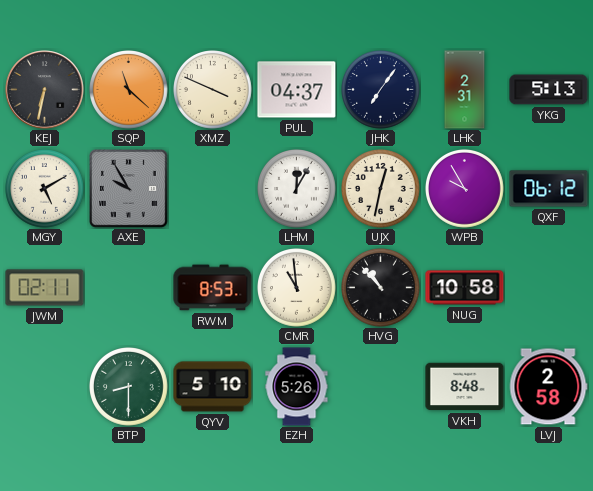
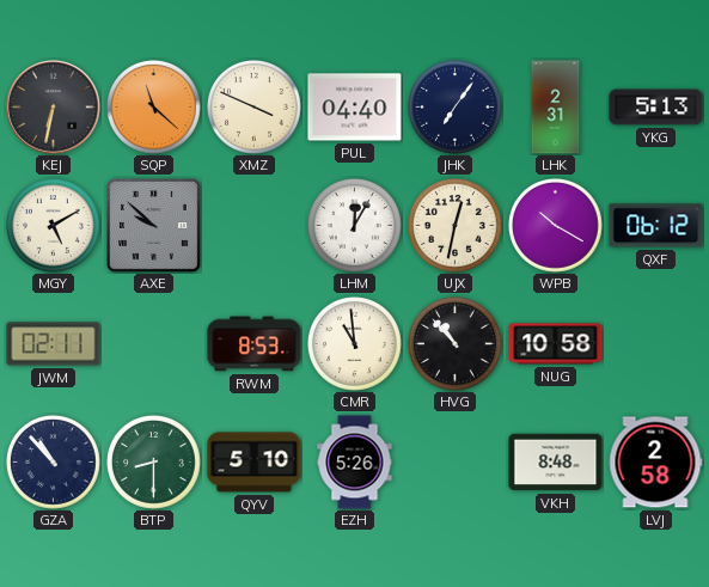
PUL: 04:37 -> 04:40
AXE: 9:55 -> 9:52
WPB: 9:55 -> 10:20
GZA: none -> 10:53
